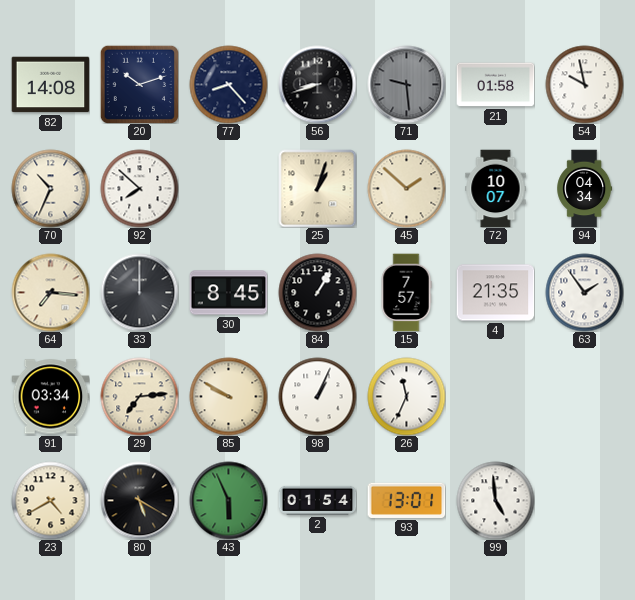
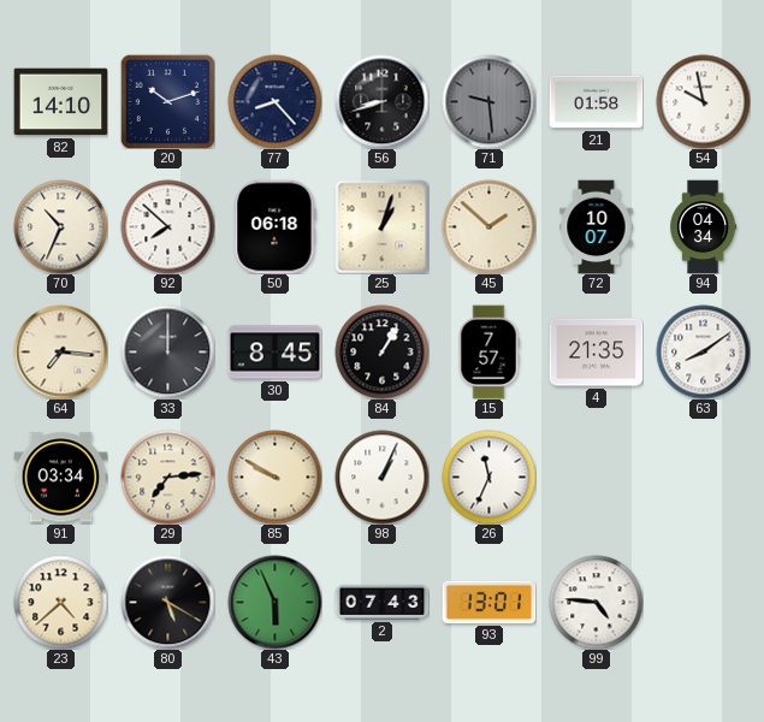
82: 14:08 -> 14:10
50: none -> 06:18
63: 1:54 -> 8:09
23: 4:40 -> 4:38
2: 01:54 -> 07:43
99: 4:59 -> 4:46
